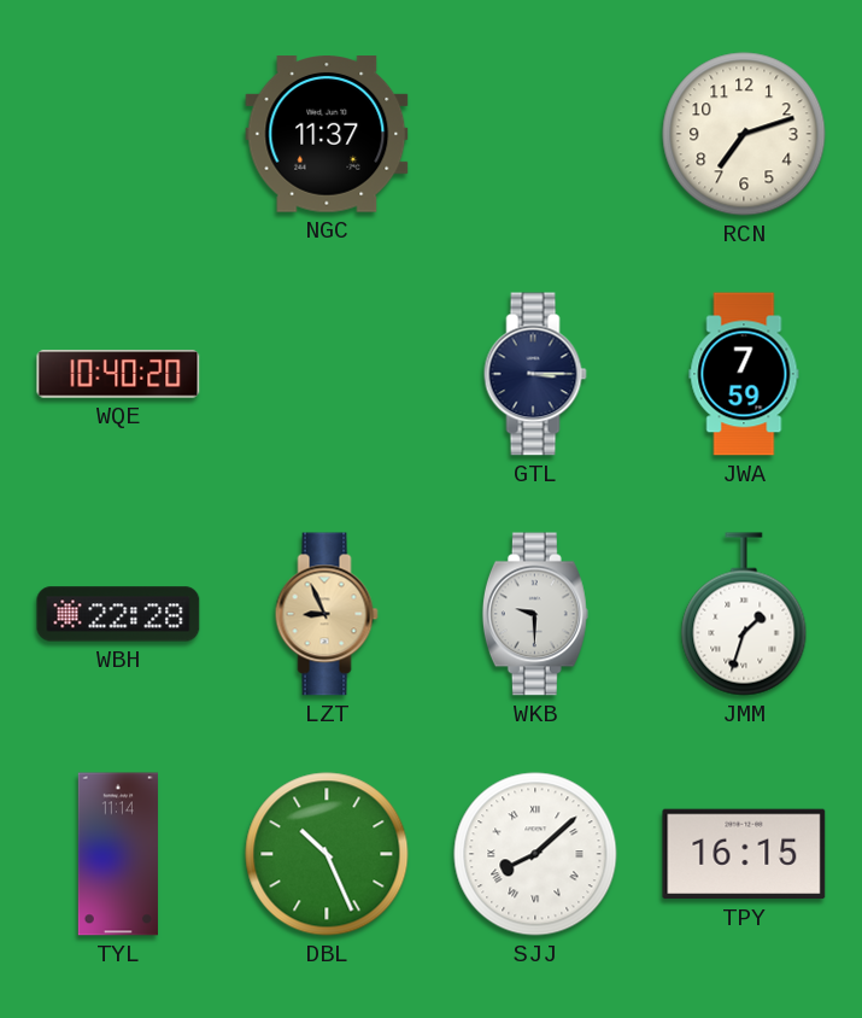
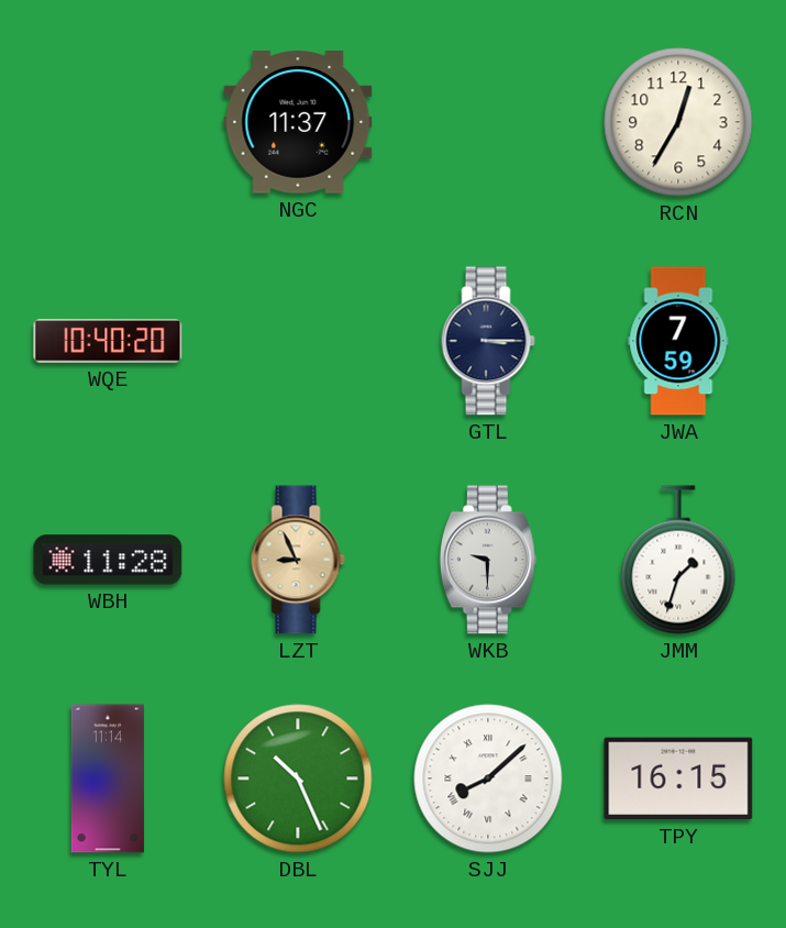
RCN: 7:12 -> 12:35
WBH: 22:28 -> 11:28
